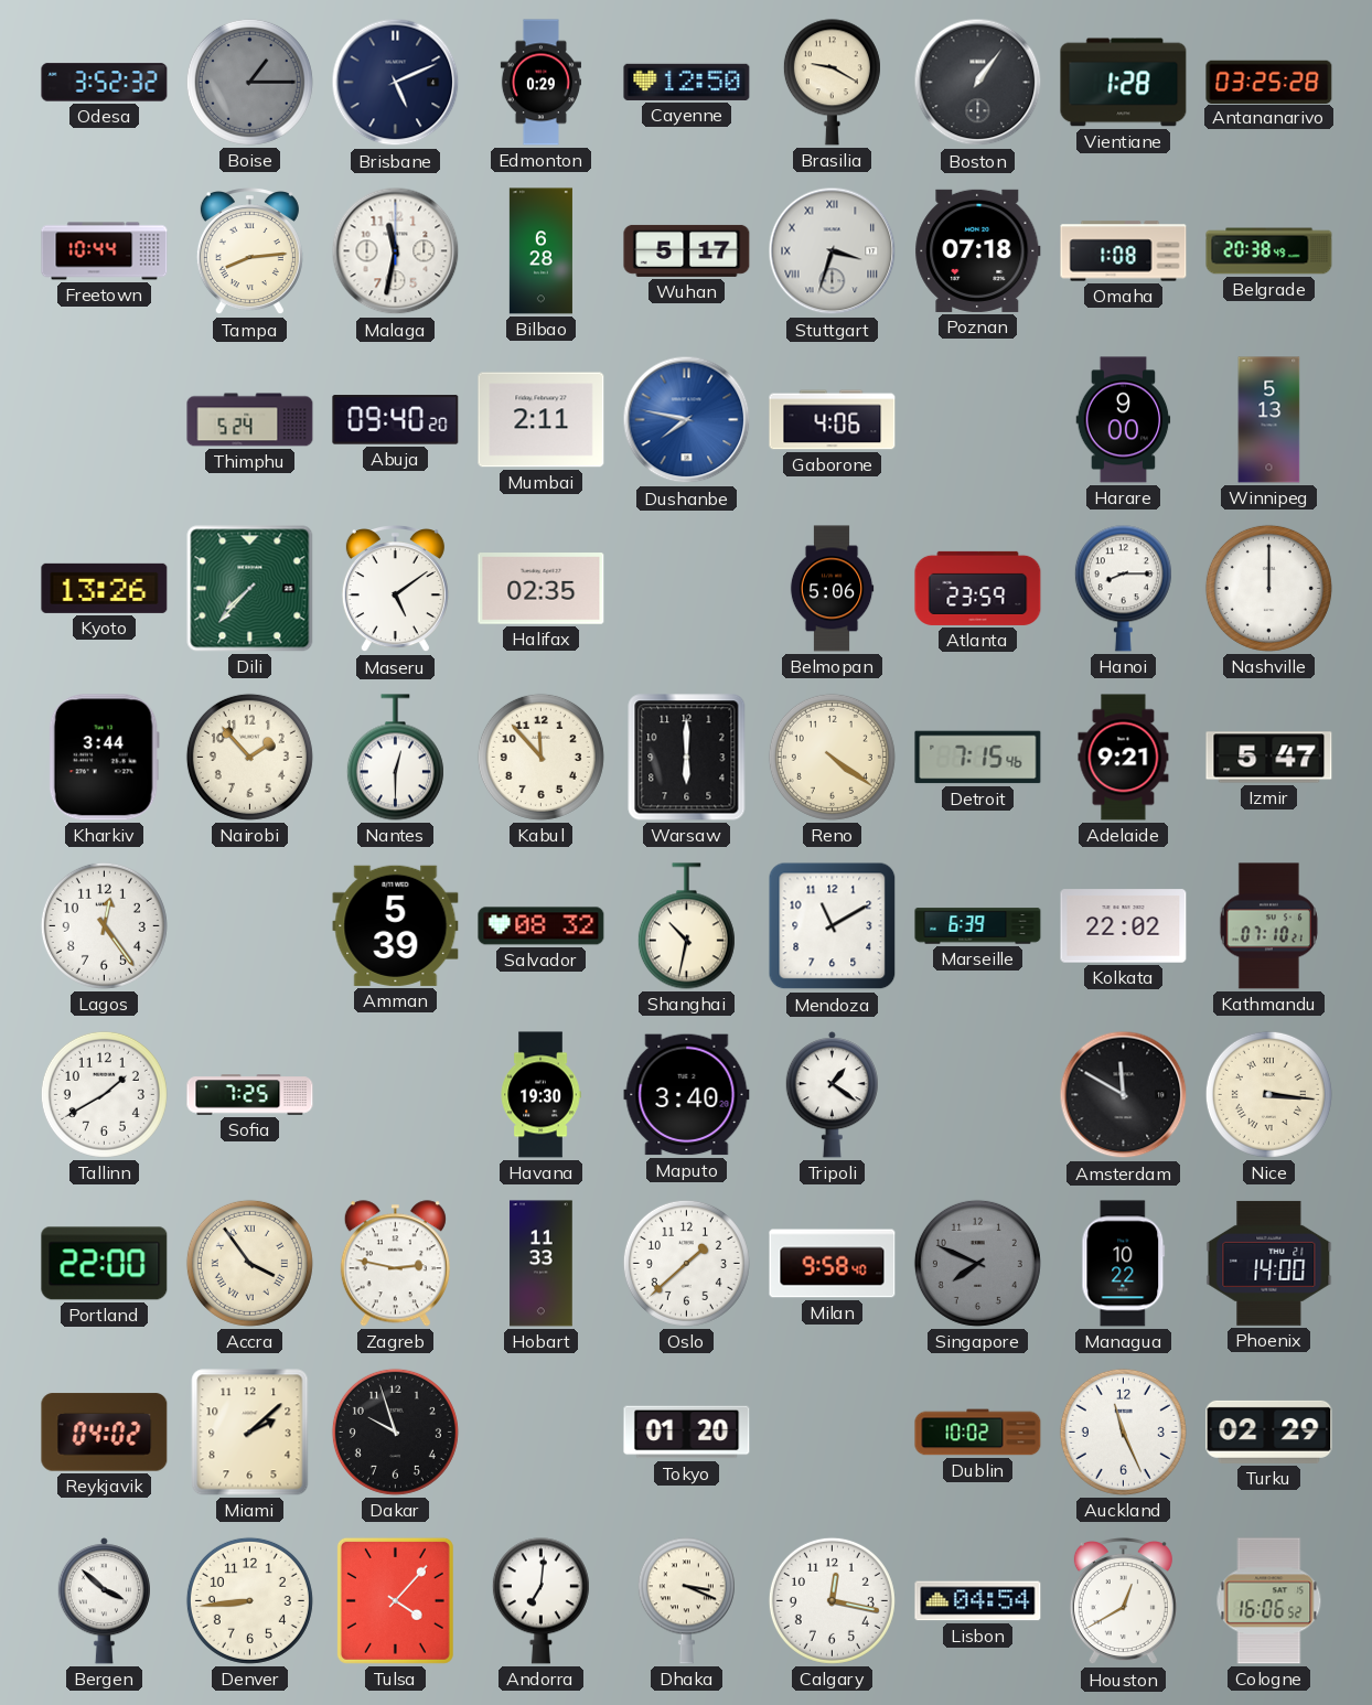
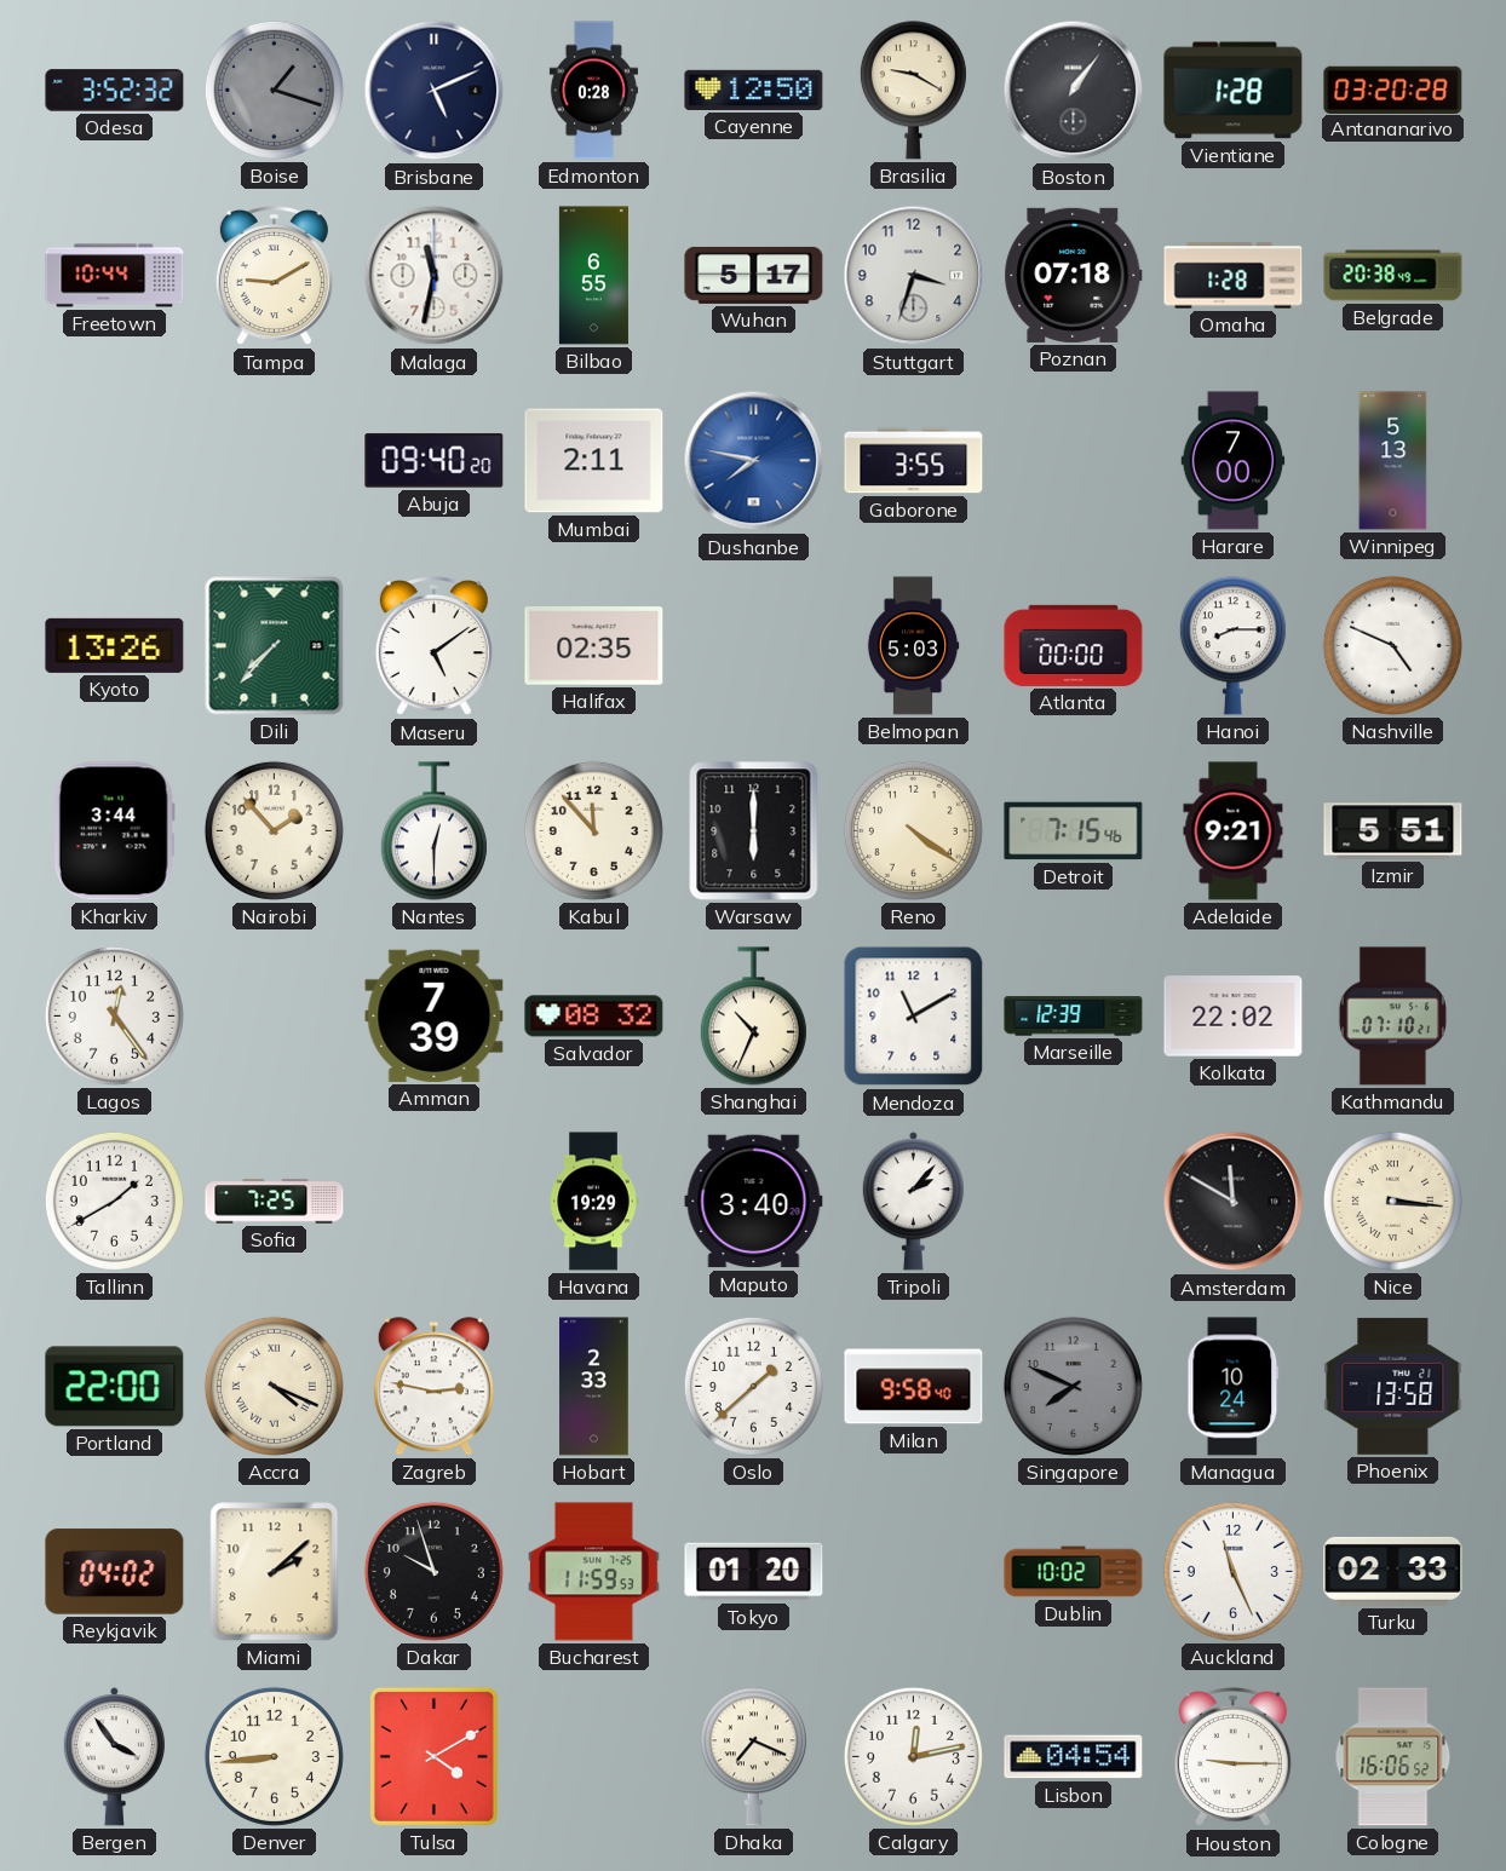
Boise: 1:15 -> 1:18
Edmonton: 0:29 -> 0:28
Antananarivo: 03:25 -> 03:20
Tampa: 8:14 -> 9:10
Bilbao: 6:28 -> 6:55
Stuttgart numerals: Roman -> Arabic
Omaha: 1:08 -> 1:28
Thimphu: 5:24 -> none
Gaborone: 4:06 -> 3:55
Harare: 9:00 -> 7:00
Belmopan: 5:06 -> 5:03
Atlanta: 23:59 -> 00:00
Nashville: 12:00 -> 4:49
Izmir: 5:47 -> 5:51
Amman: 5:39 -> 7:39
Shanghai: 10:32 -> 10:34
Marseille: 6:39 -> 12:39
Havana: 19:30 -> 19:29
Tripoli: 1:21 -> 2:07
Accra: 3:54 -> 4:19
Hobart: 11:33 -> 2:33
Managua: 10:22 -> 10:24
Phoenix: 14:00 -> 13:58
Bucharest: none -> 11:59
Turku: 02:29 -> 02:33
Bergen: 3:52 -> 3:54
Tulsa: 4:07 -> 4:10
Andorra: 7:01 -> none
Dhaka: 3:19 -> 7:19
Calgary: 12:17 -> 12:13
Houston: 12:40 -> 9:15
